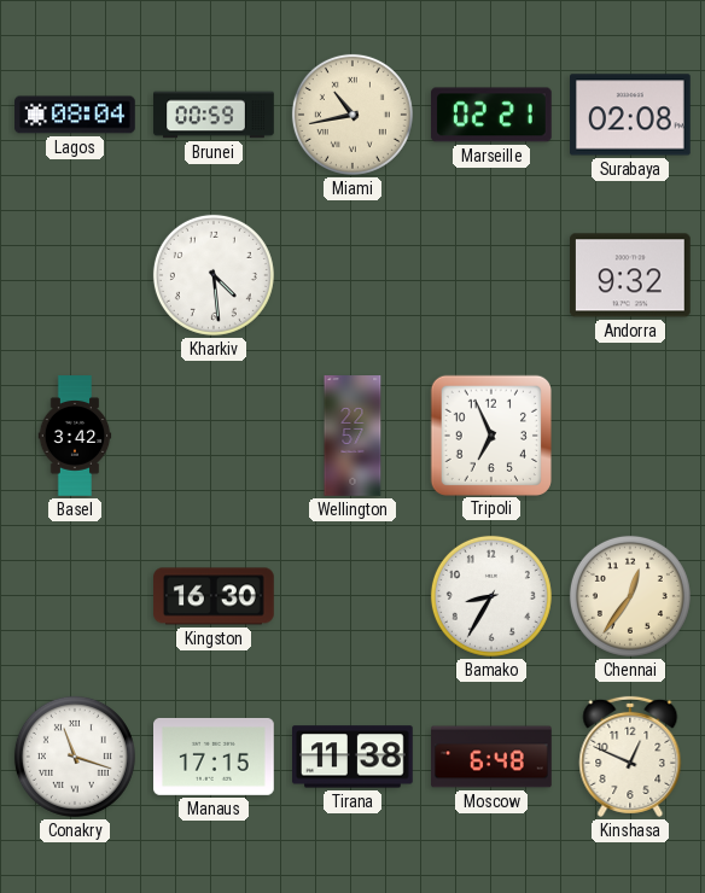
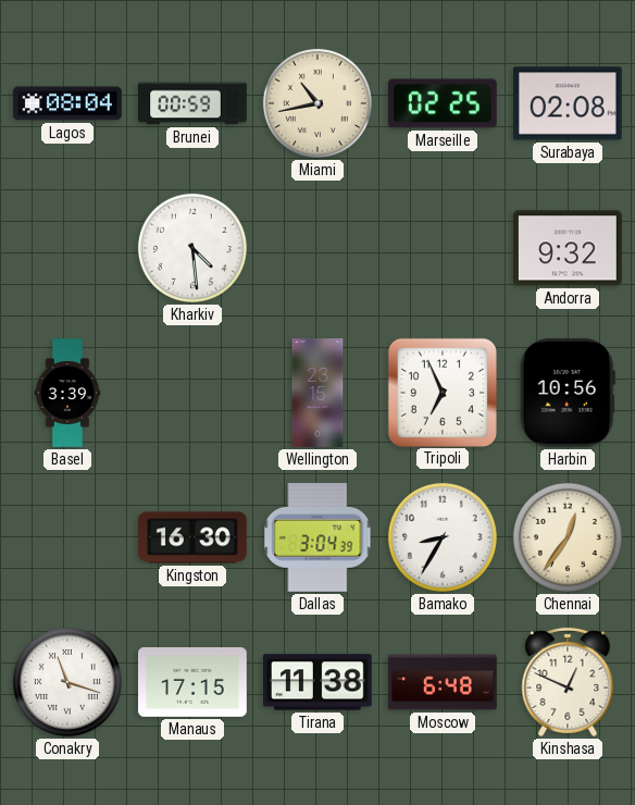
Marseille: 02:21 -> 02:25
Basel: 3:42 -> 3:39
Wellington: 22:57 -> 23:15
Harbin: none -> 10:56
Dallas: none -> 3:04
